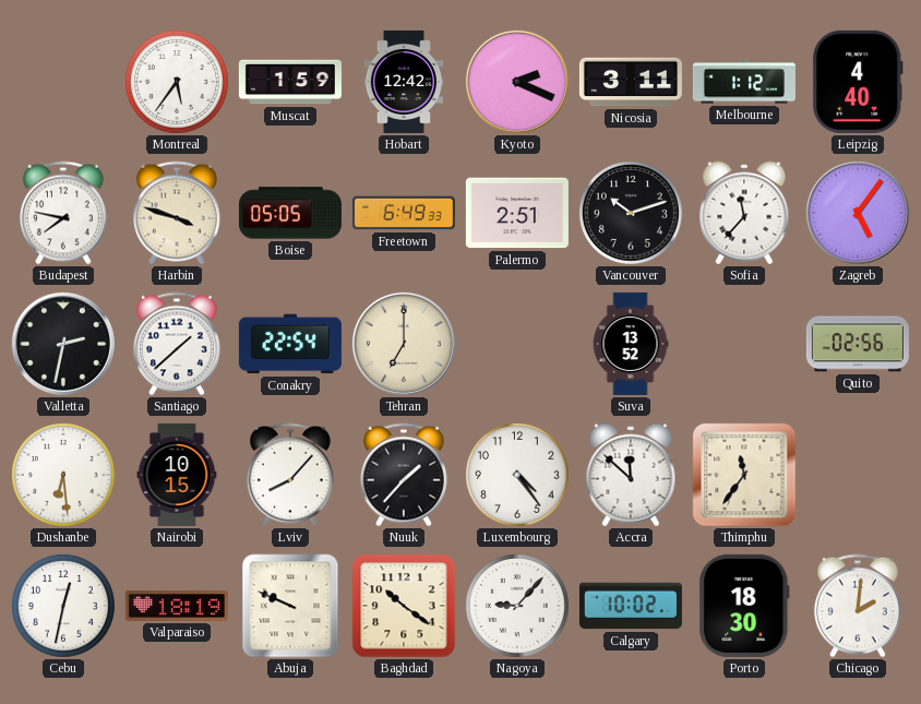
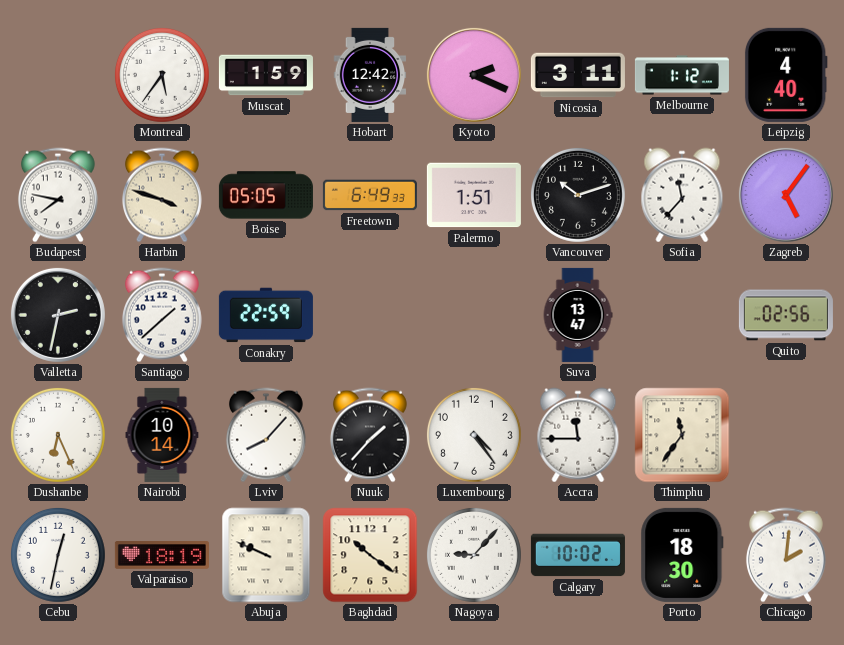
Palermo: 2:51 -> 1:51
Conakry: 22:54 -> 22:59
Tehran: 7:00 -> none
Suva: 13:52 -> 13:47
Dushanbe: 6:29 -> 6:26
Nairobi: 10:15 -> 10:14
Accra: 11:52 -> 11:45
